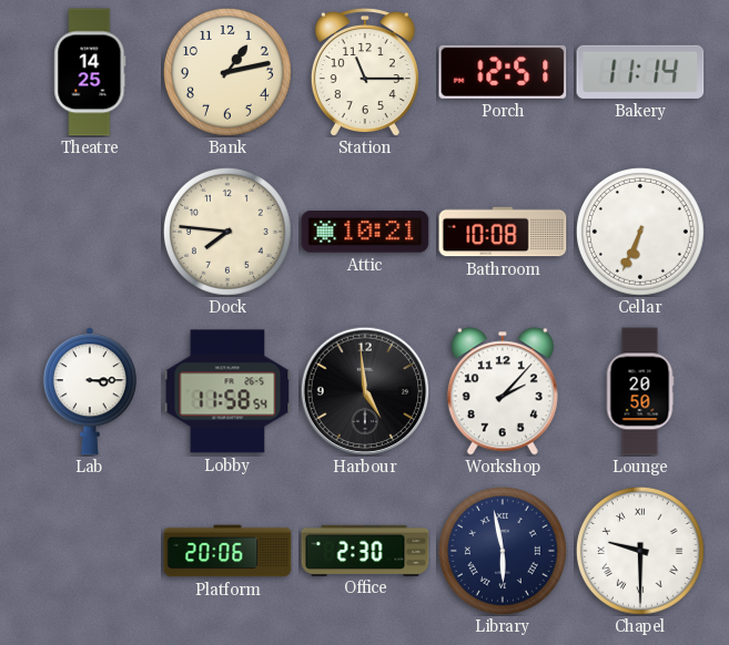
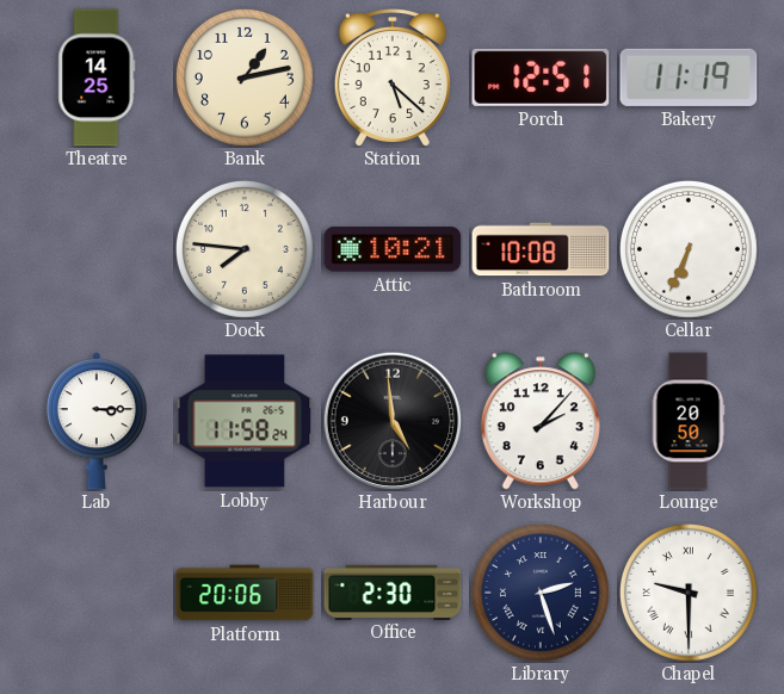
Station: 11:15 -> 5:22
Bakery: 11:14 -> 11:19
Lobby: 11:58:54 -> 11:58:24
Library: 5:58 -> 2:27
